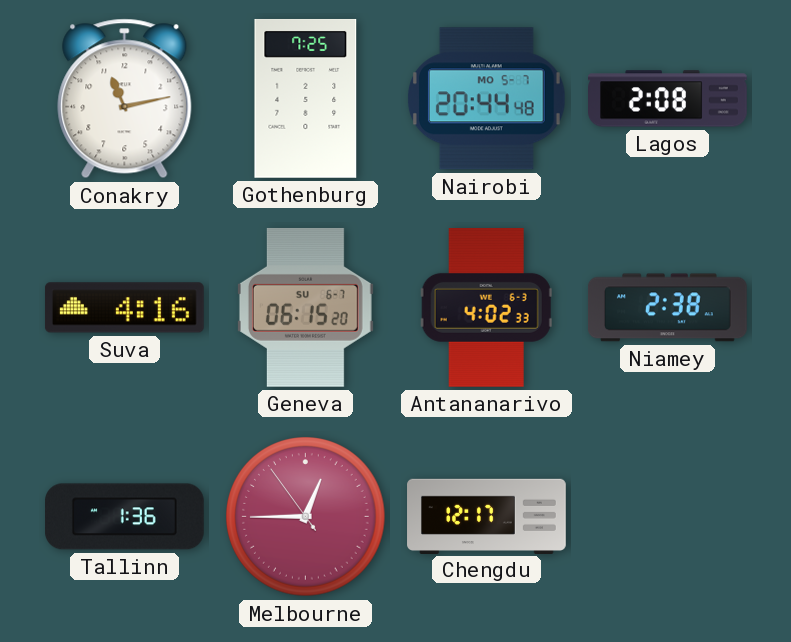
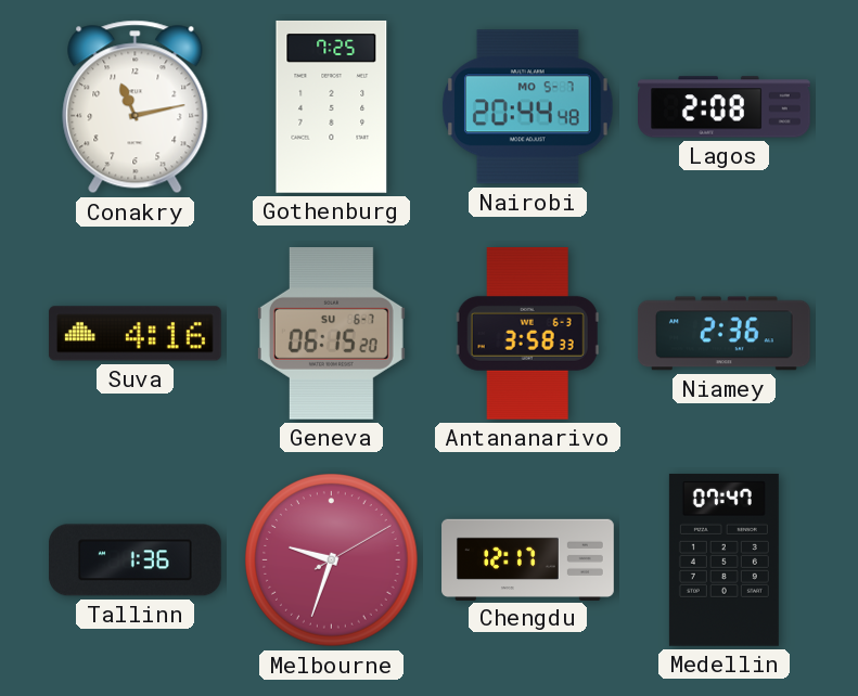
Antananarivo: 4:02 -> 3:58
Niamey: 2:38 -> 2:36
Melbourne: 12:44 -> 9:33
Medellin: none -> 07:47
